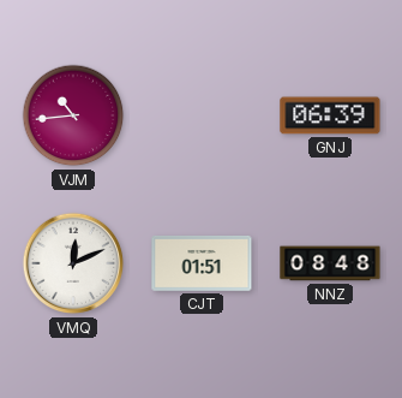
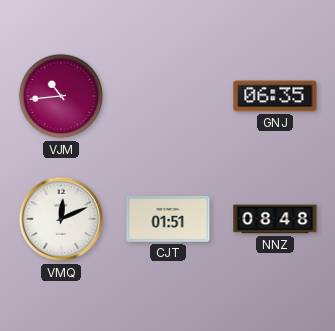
GNJ: 06:39 -> 06:35
